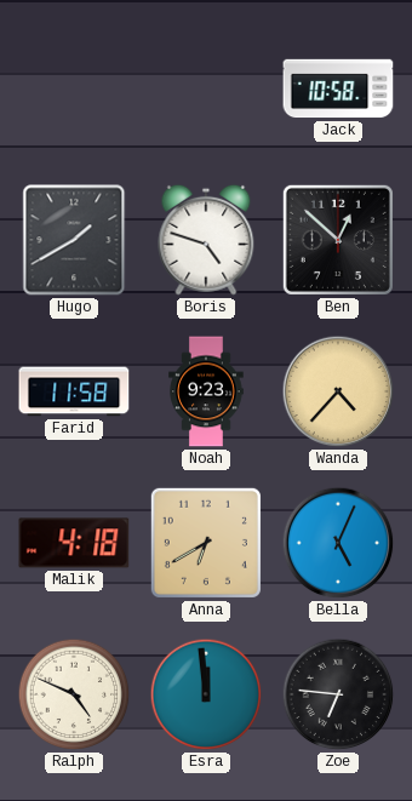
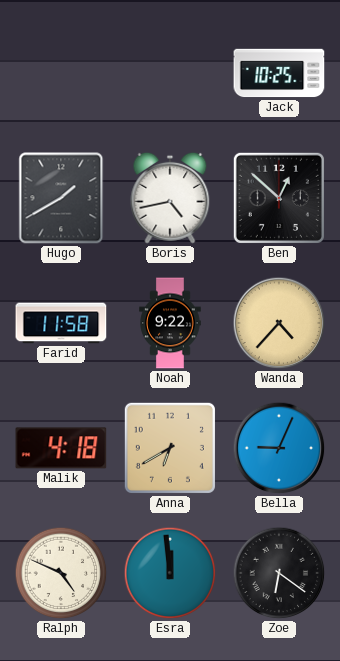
Jack: 10:58 -> 10:25
Boris: 4:48 -> 4:43
Noah: 9:23 -> 9:22
Bella: 5:04 -> 9:04
Zoe: 6:46 -> 6:21
